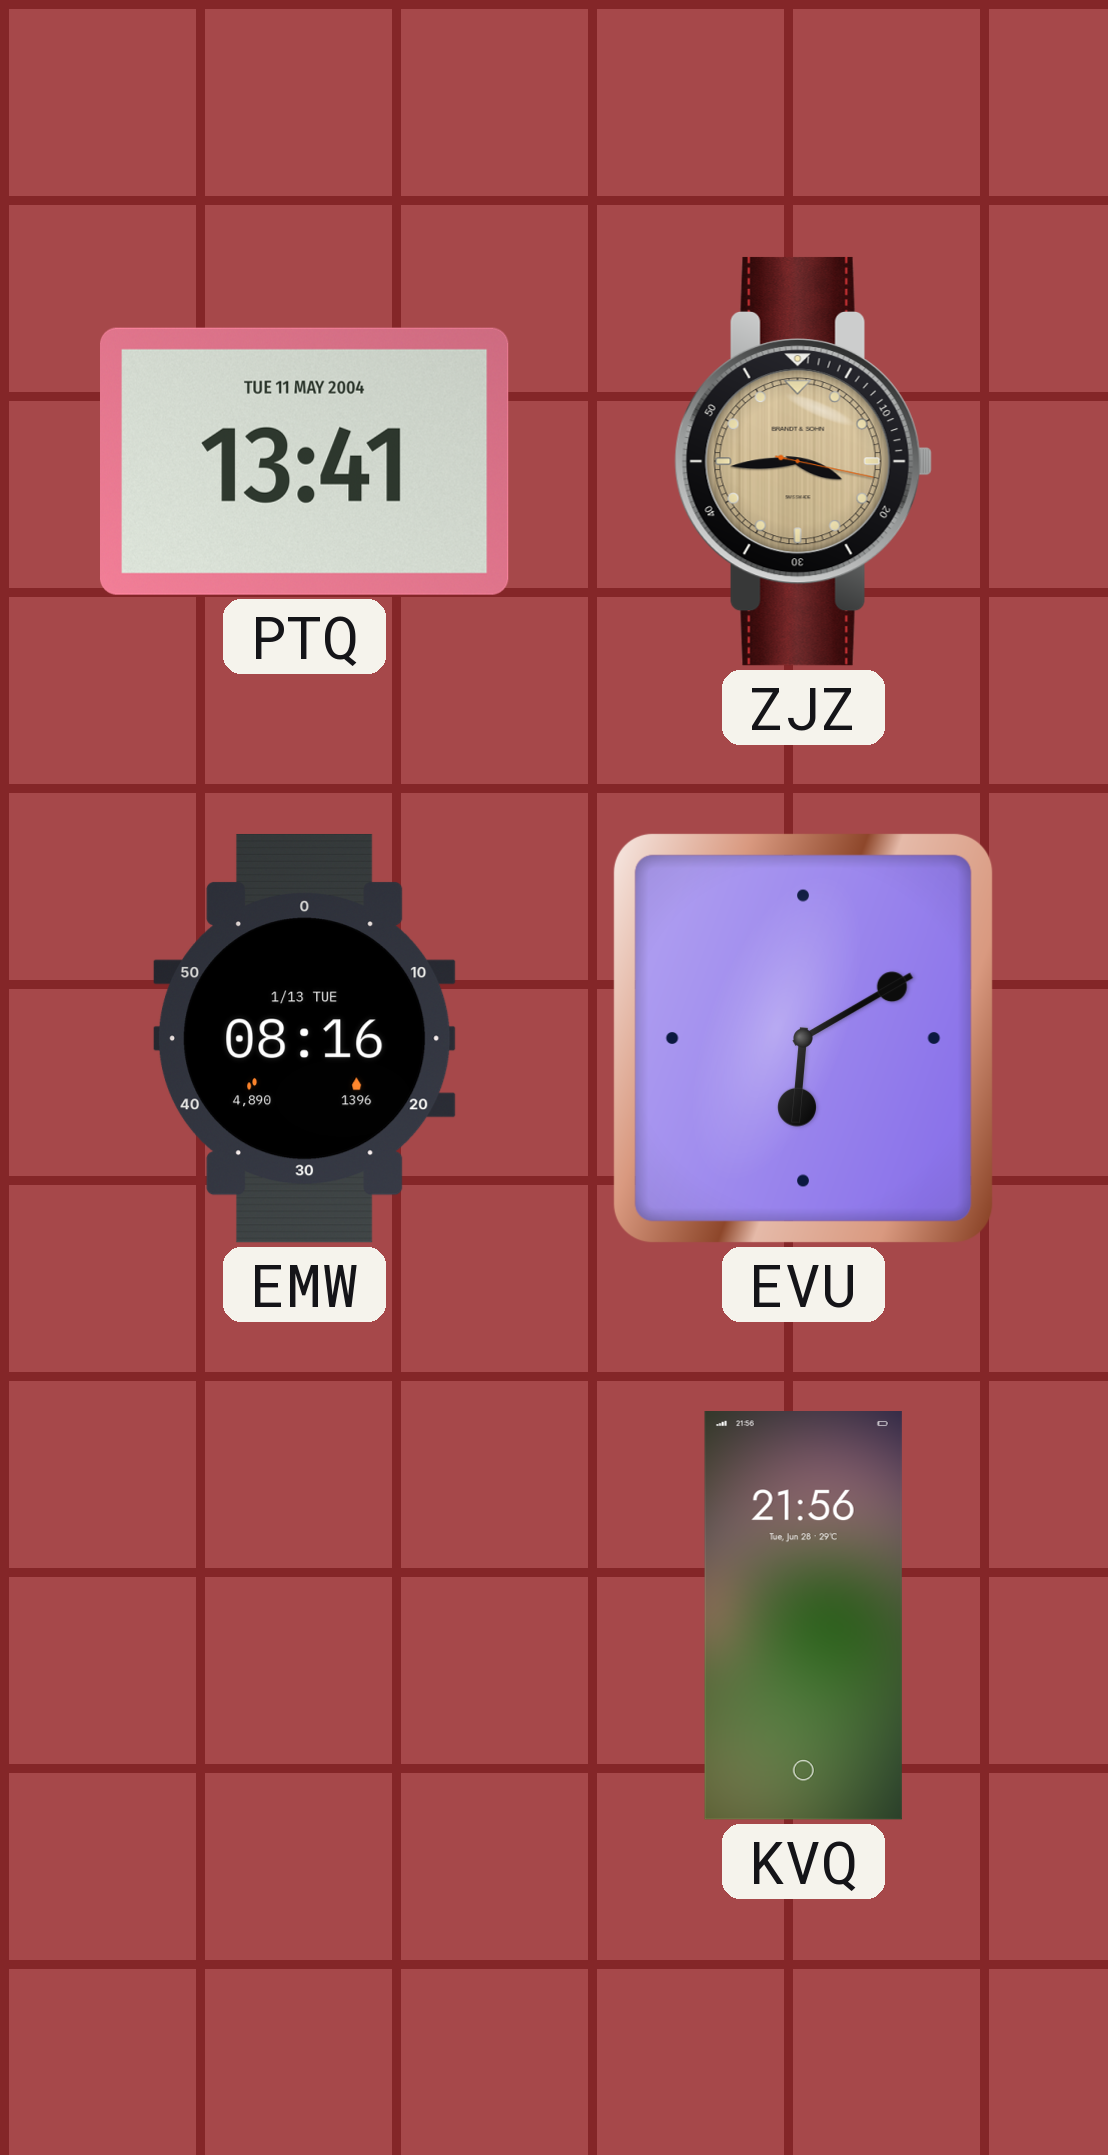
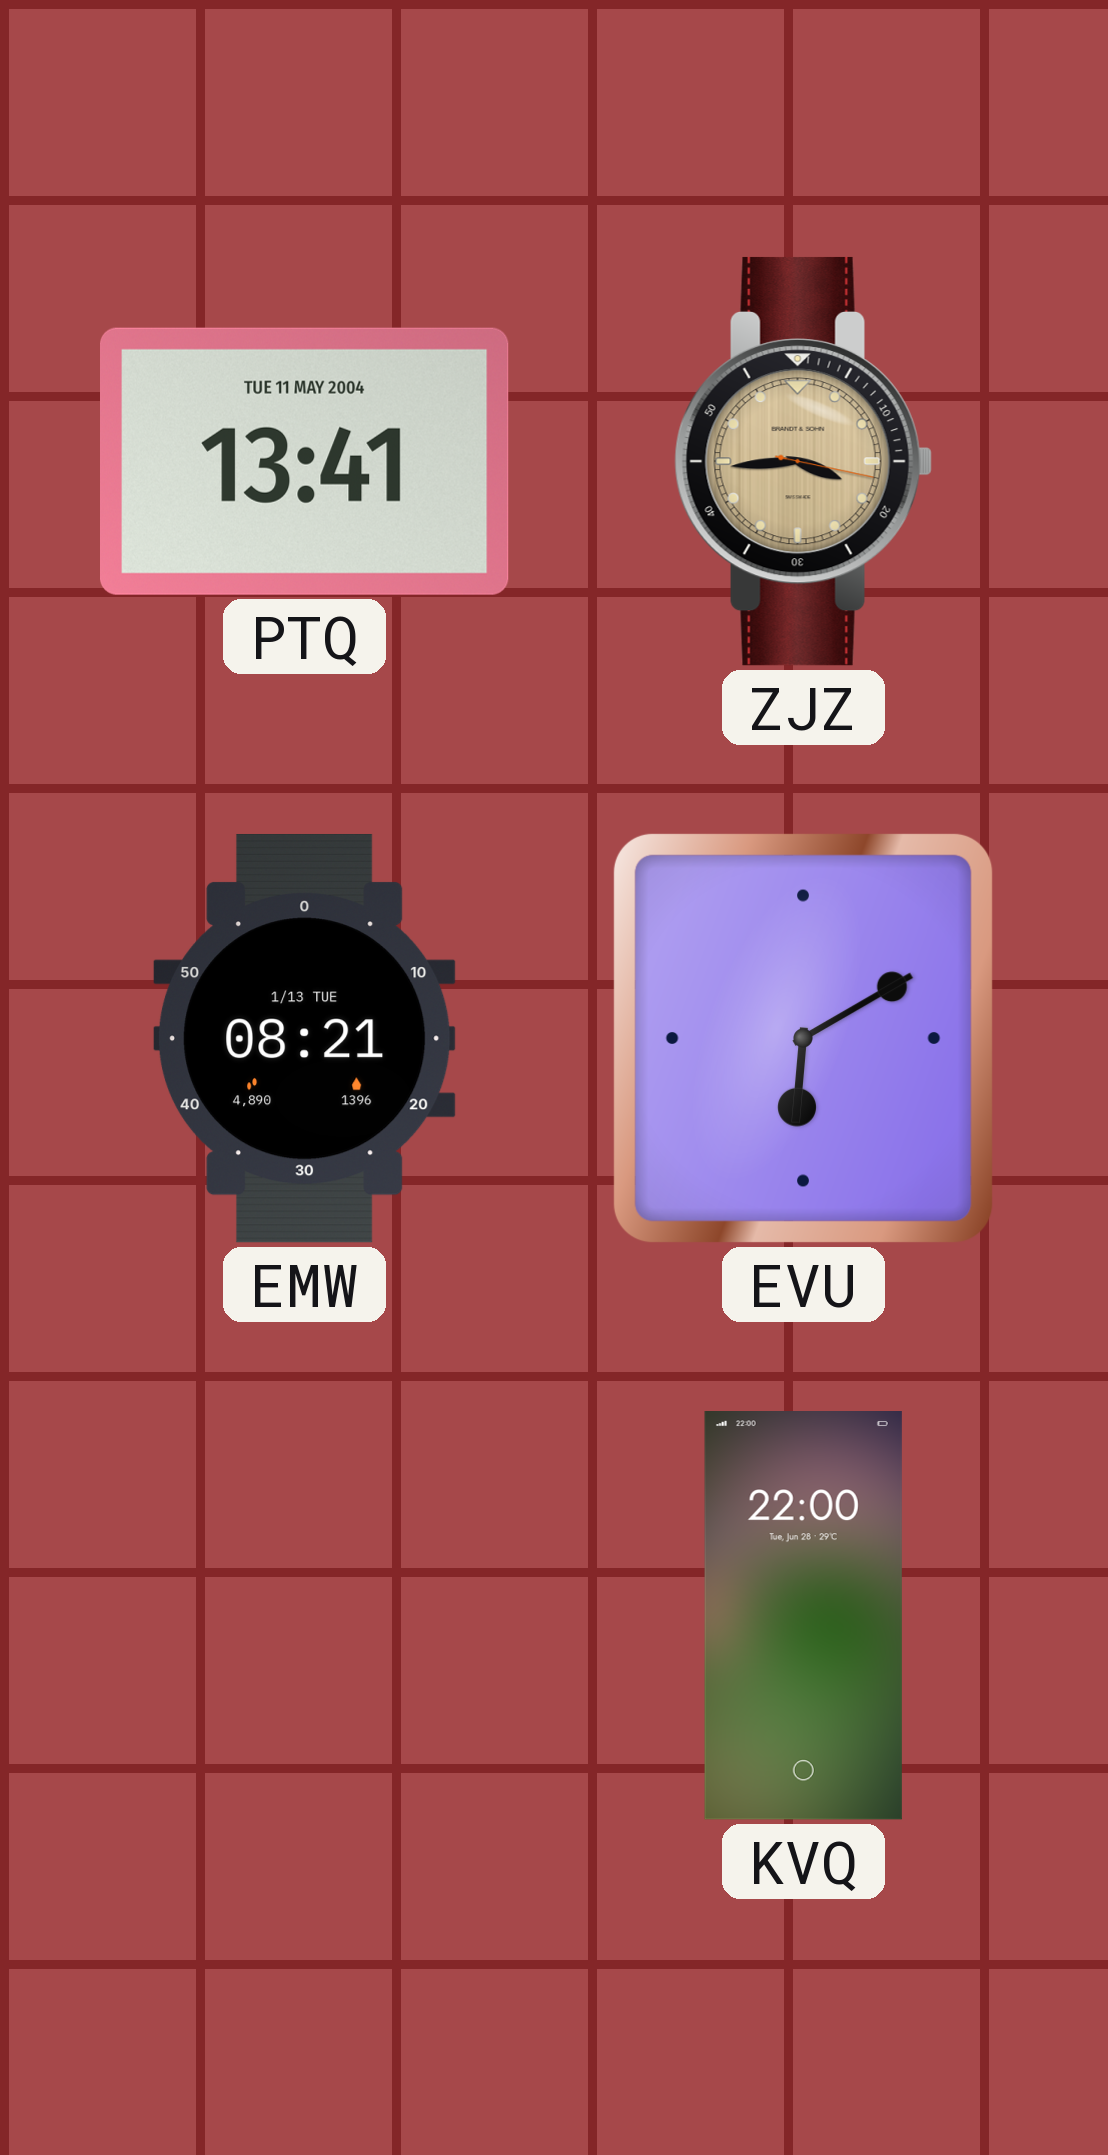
EMW: 08:16 -> 08:21
KVQ: 21:56 -> 22:00
